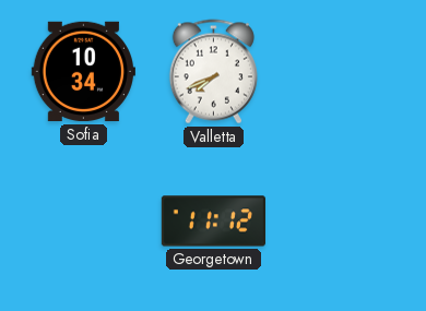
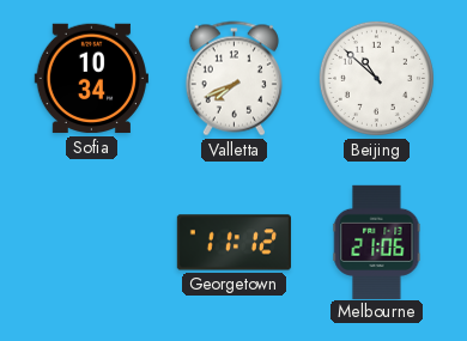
Beijing: none -> 10:52
Melbourne: none -> 21:06
